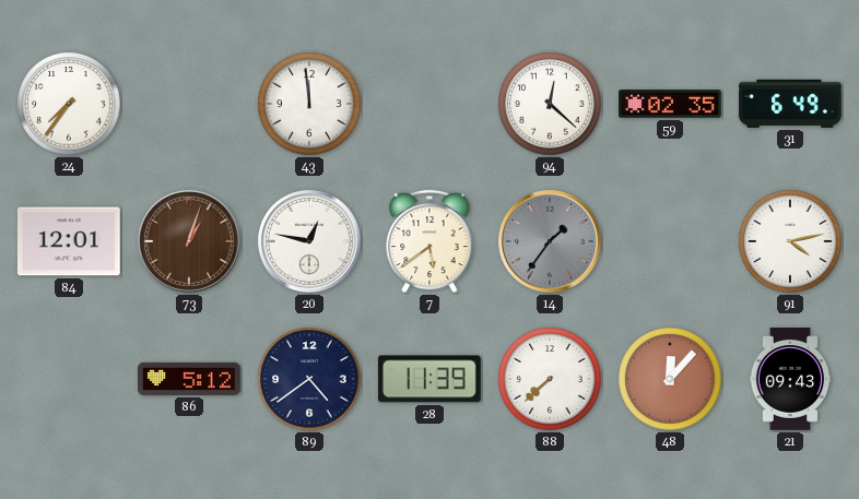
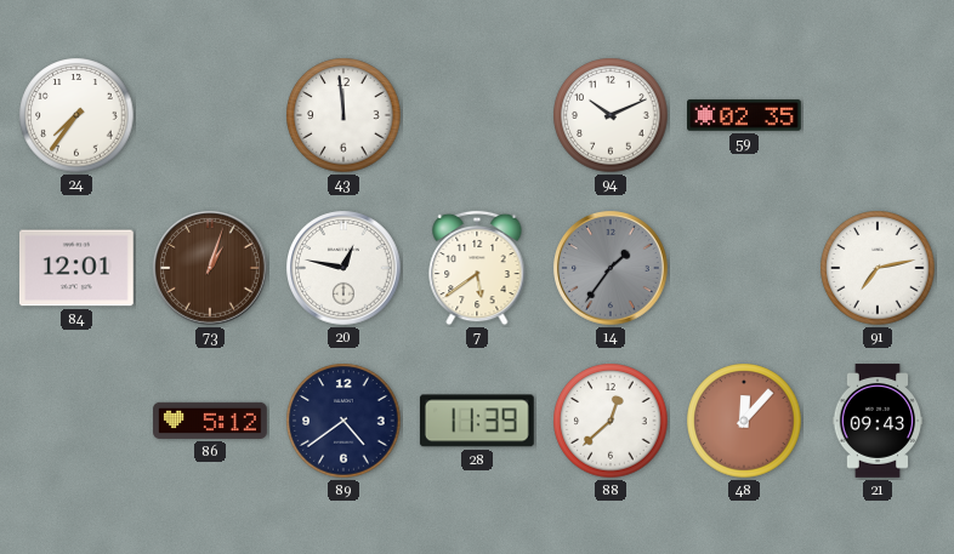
94: 12:22 -> 10:11
31: 6:49 -> none
91: 4:13 -> 7:13
88: 7:38 -> 12:38
